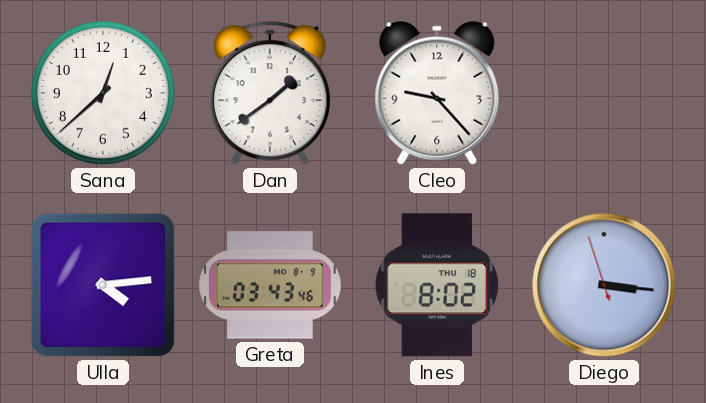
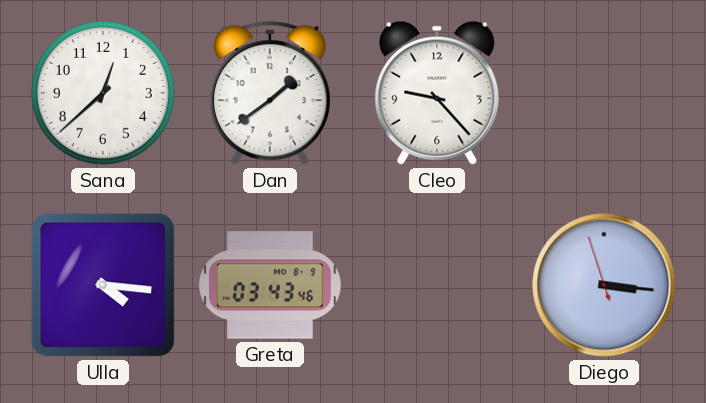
Ulla: 4:14 -> 4:16
Ines: 8:02 -> none
